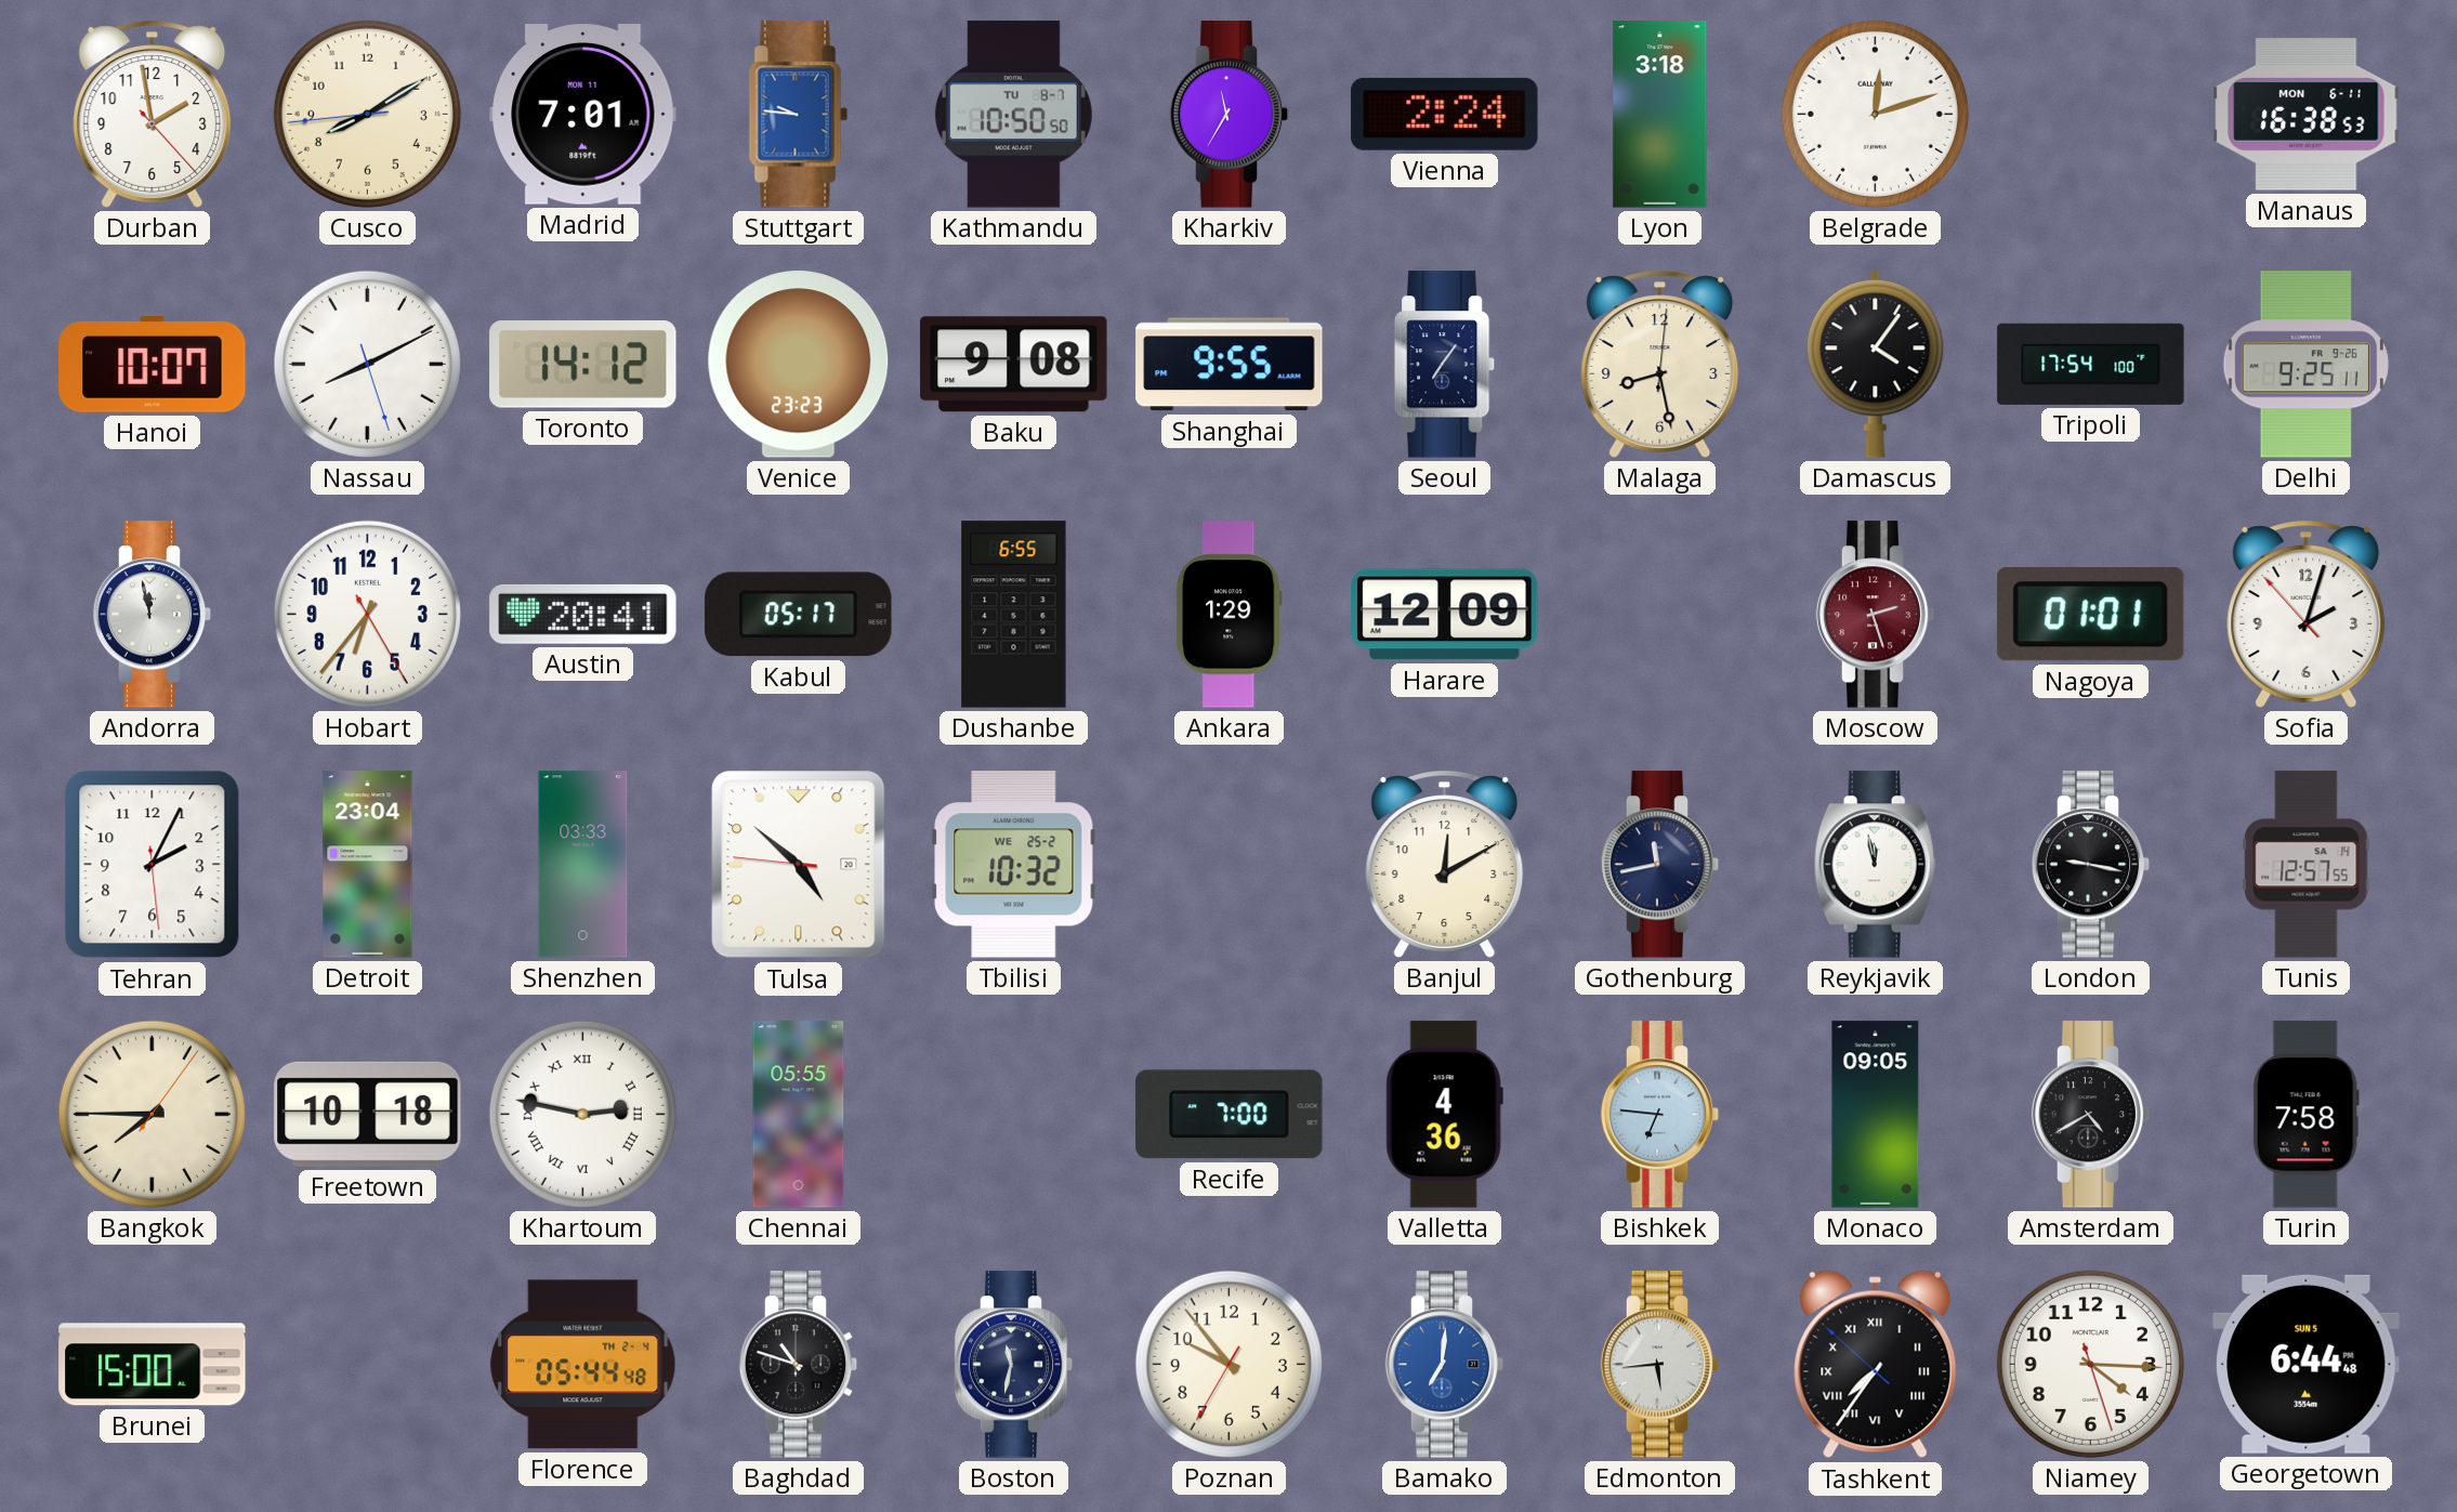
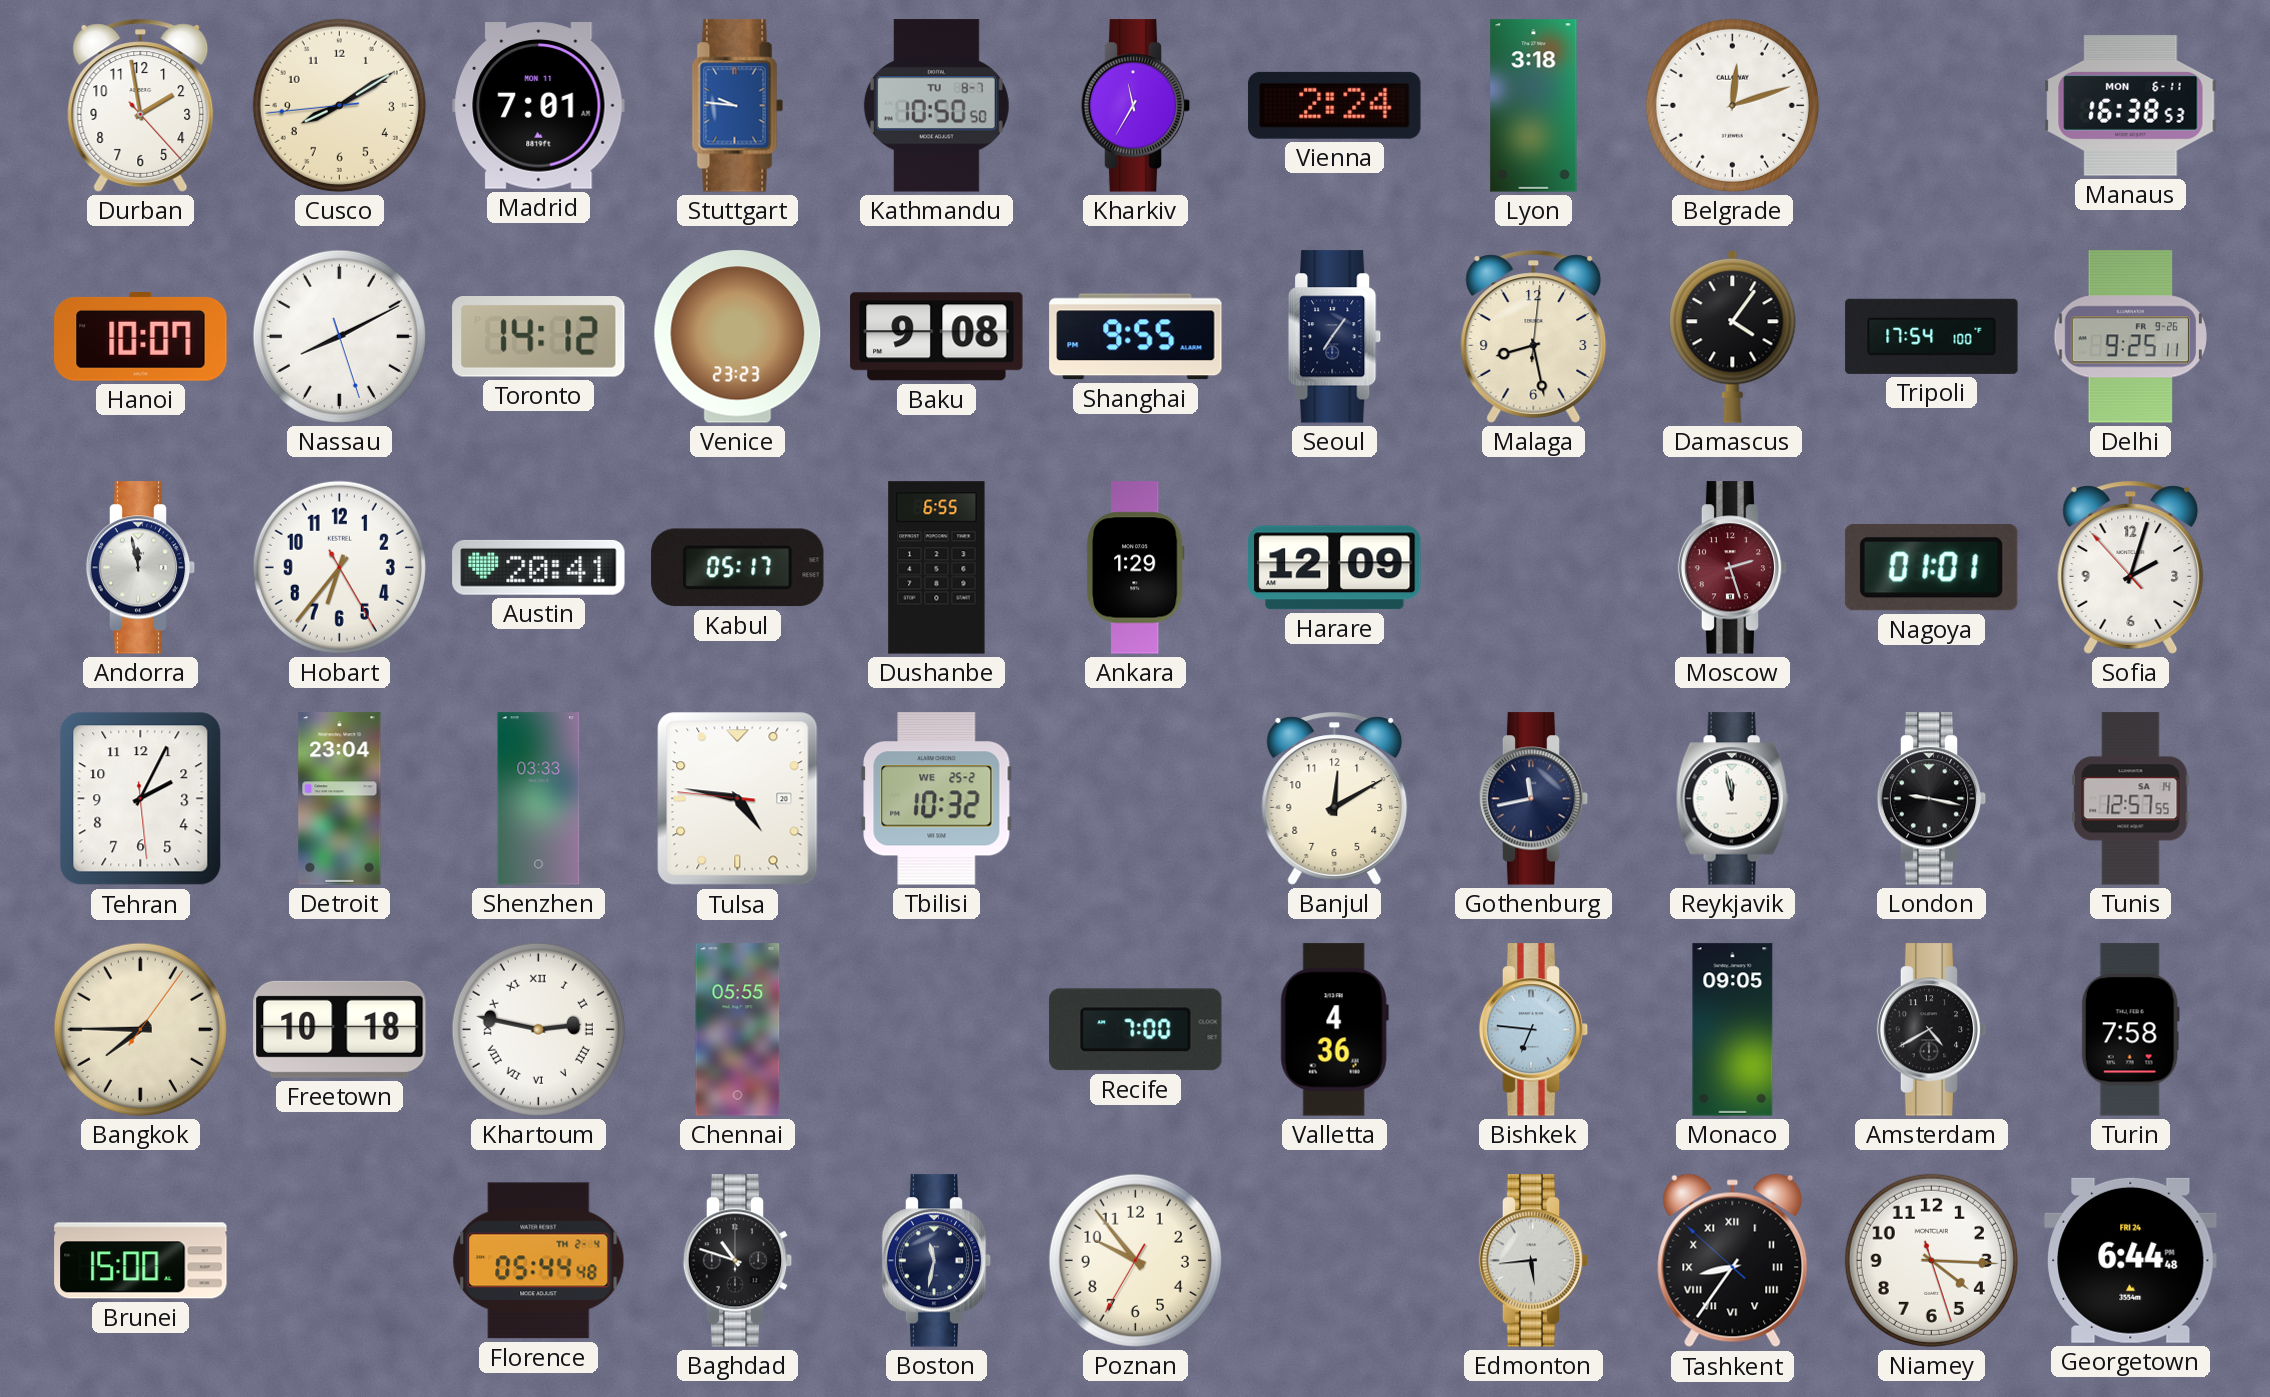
Tulsa: 4:51 -> 4:46
Bamako: 7:01 -> none
Tashkent: 7:35 -> 8:35
Georgetown date: SUN 5 -> FRI 24
